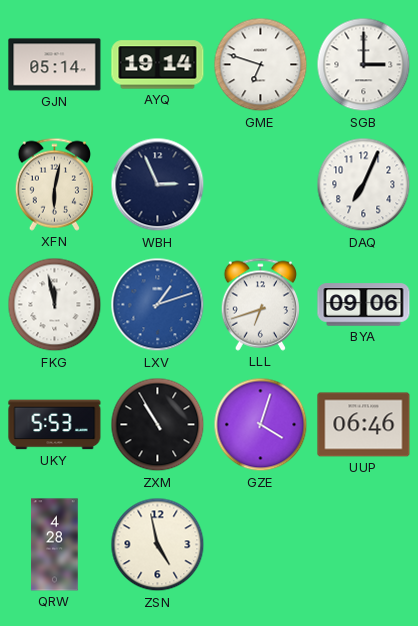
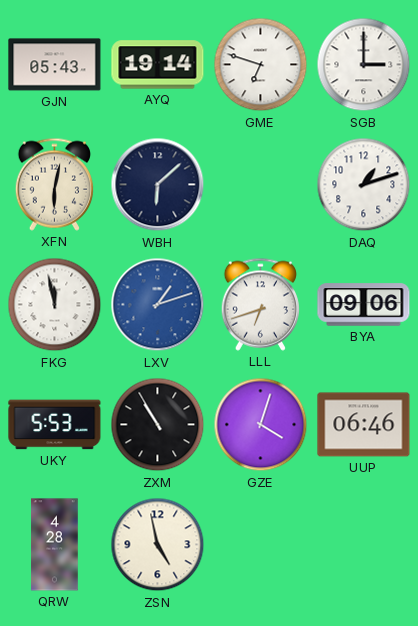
GJN: 05:14 -> 05:43
WBH: 2:56 -> 6:08
DAQ: 7:04 -> 1:12
